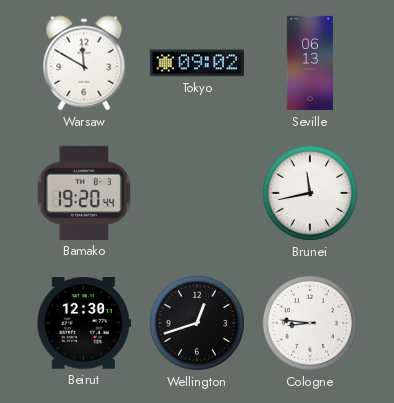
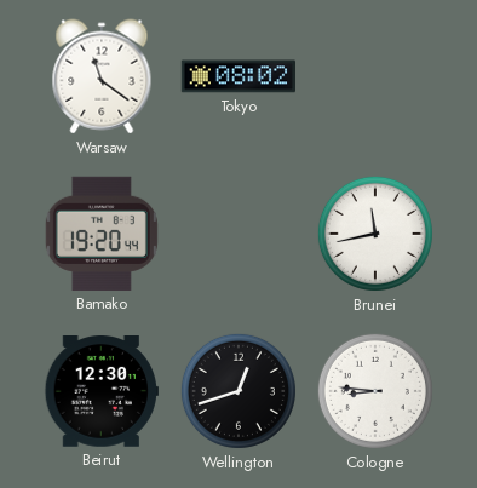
Warsaw: 11:50 -> 11:21
Tokyo: 09:02 -> 08:02
Seville: 06:13 -> none
